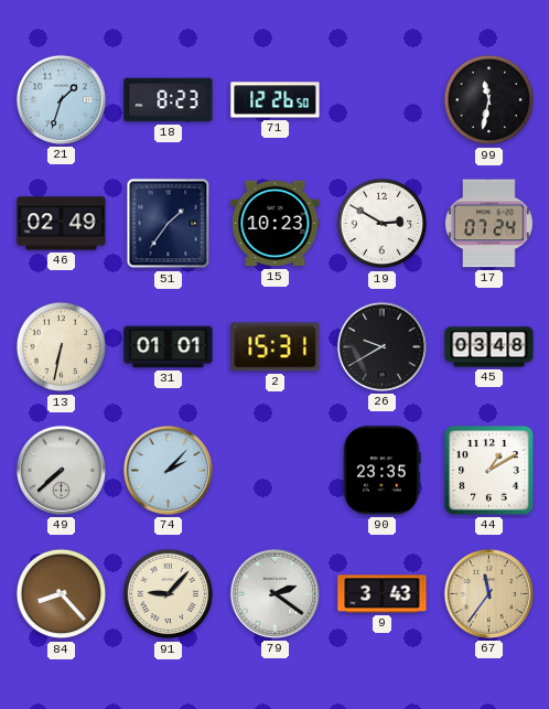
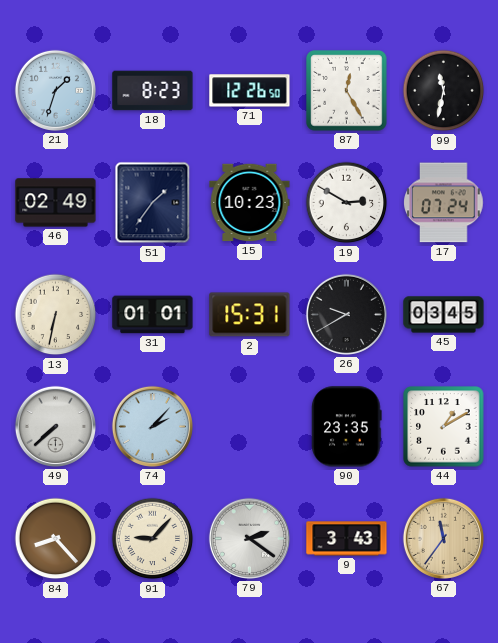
87: none -> 12:25
45: 03:48 -> 03:45
